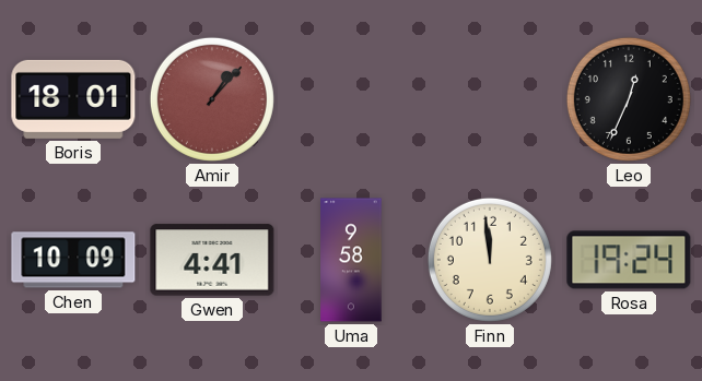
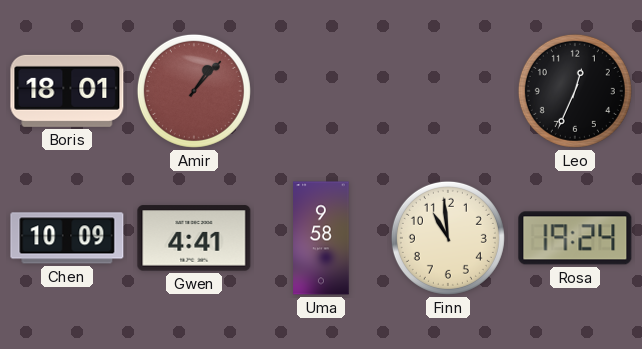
Finn: 11:59 -> 10:59
